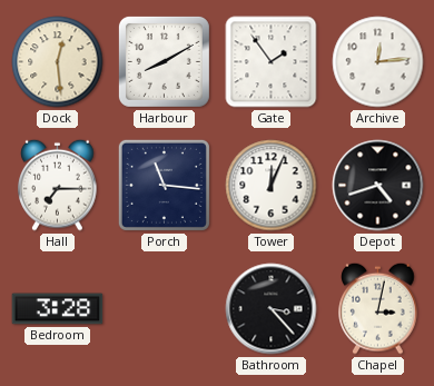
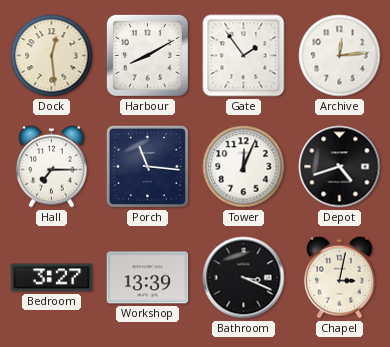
Bedroom: 3:28 -> 3:27
Workshop: none -> 13:39
Bathroom: 3:23 -> 3:19
